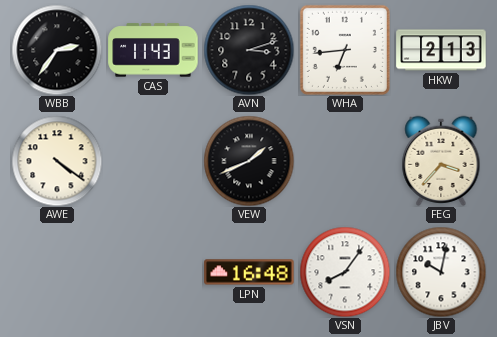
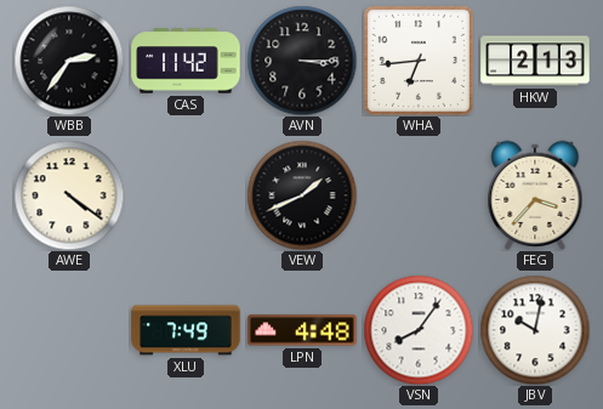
CAS: 11:43 -> 11:42
AVN: 3:12 -> 3:15
XLU: none -> 7:49
LPN: 16:48 -> 4:48
